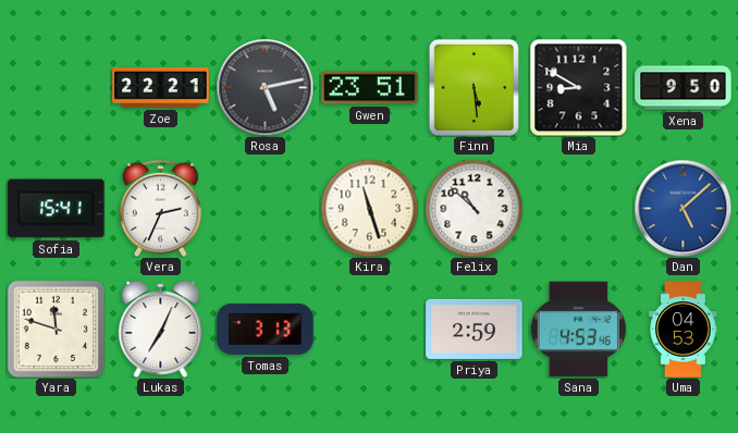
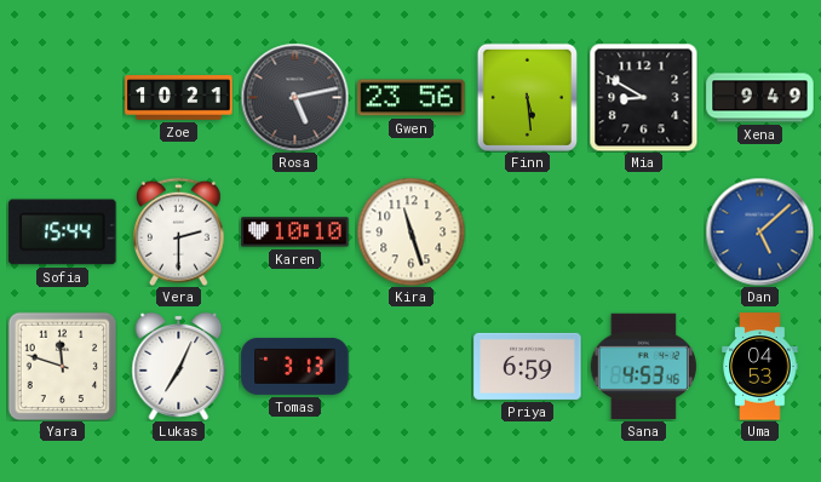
Zoe: 22:21 -> 10:21
Gwen: 23:51 -> 23:56
Xena: 9:50 -> 9:49
Sofia: 15:41 -> 15:44
Vera: 2:34 -> 2:30
Karen: none -> 10:10
Felix: 10:52 -> none
Priya: 2:59 -> 6:59
